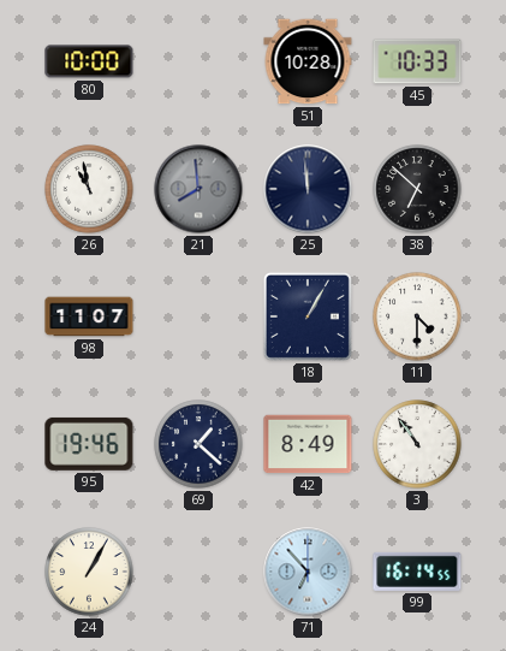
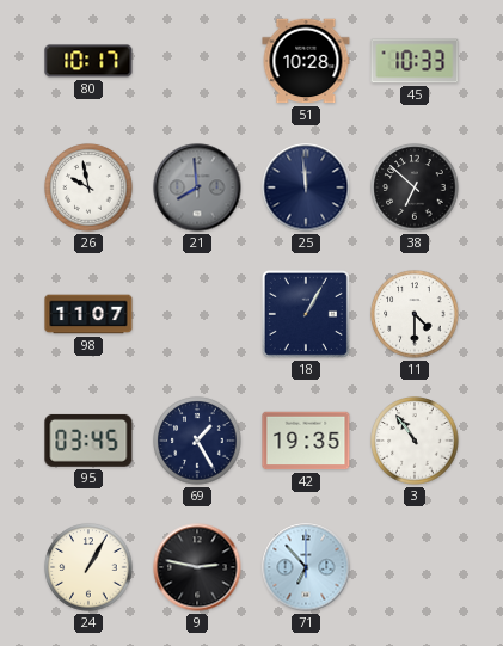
80: 10:00 -> 10:17
26: 10:58 -> 9:58
95: 19:46 -> 03:45
69: 1:22 -> 1:25
42: 8:49 -> 19:35
9: none -> 2:47
99: 16:14 -> none
